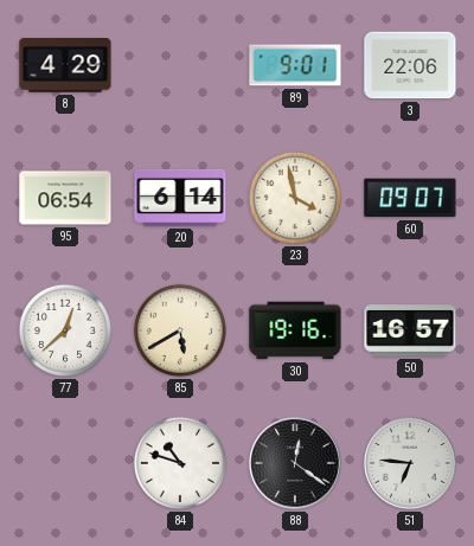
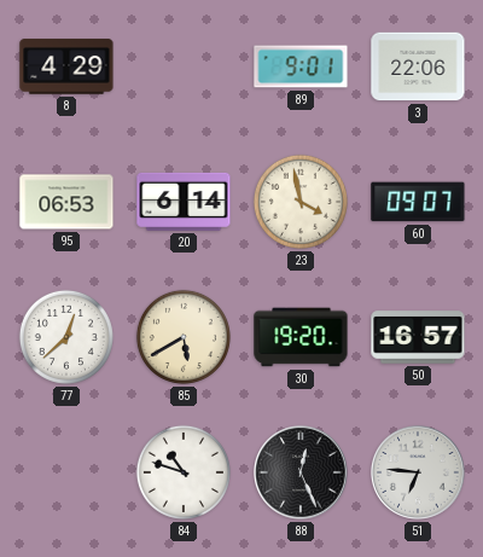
95: 06:54 -> 06:53
30: 19:16 -> 19:20
88: 12:21 -> 12:26
